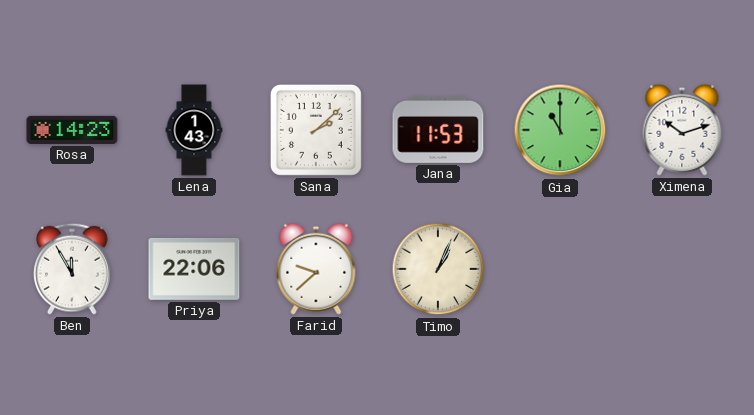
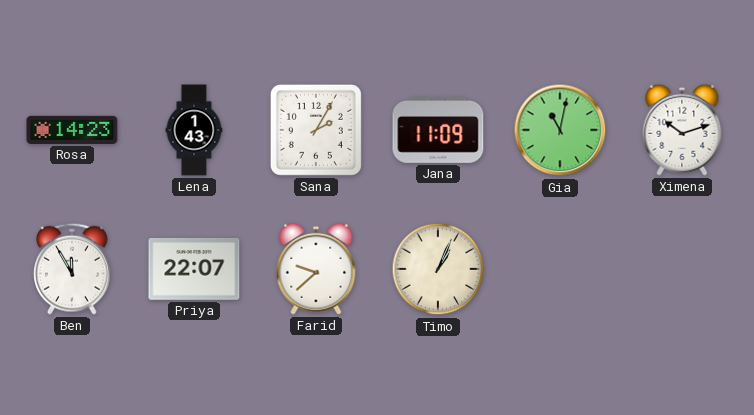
Sana: 2:08 -> 2:05
Jana: 11:53 -> 11:09
Gia: 11:00 -> 11:02
Priya: 22:06 -> 22:07
